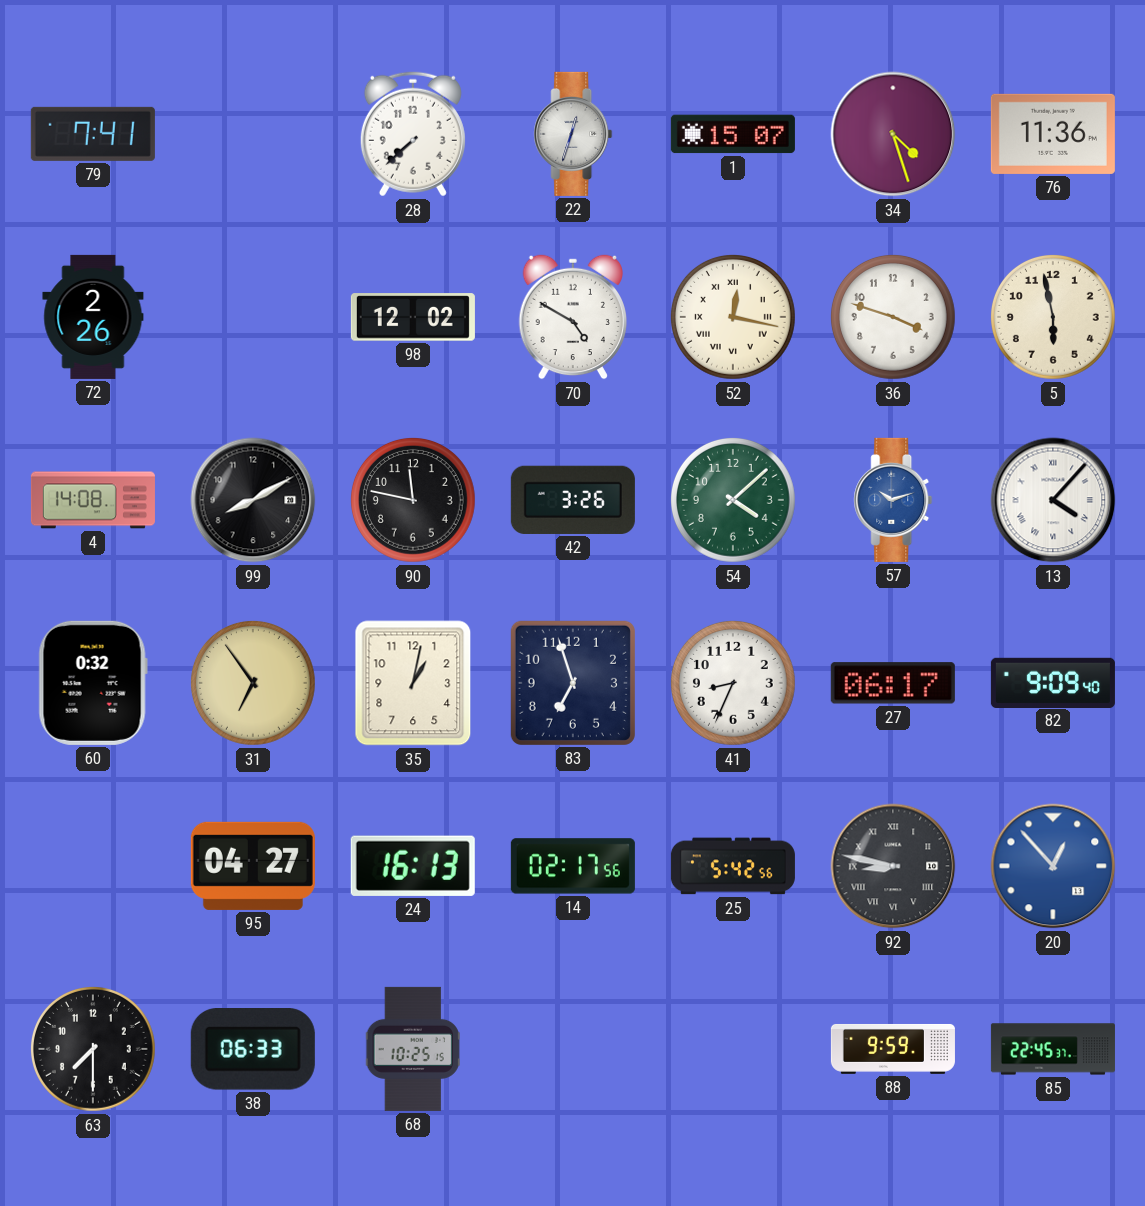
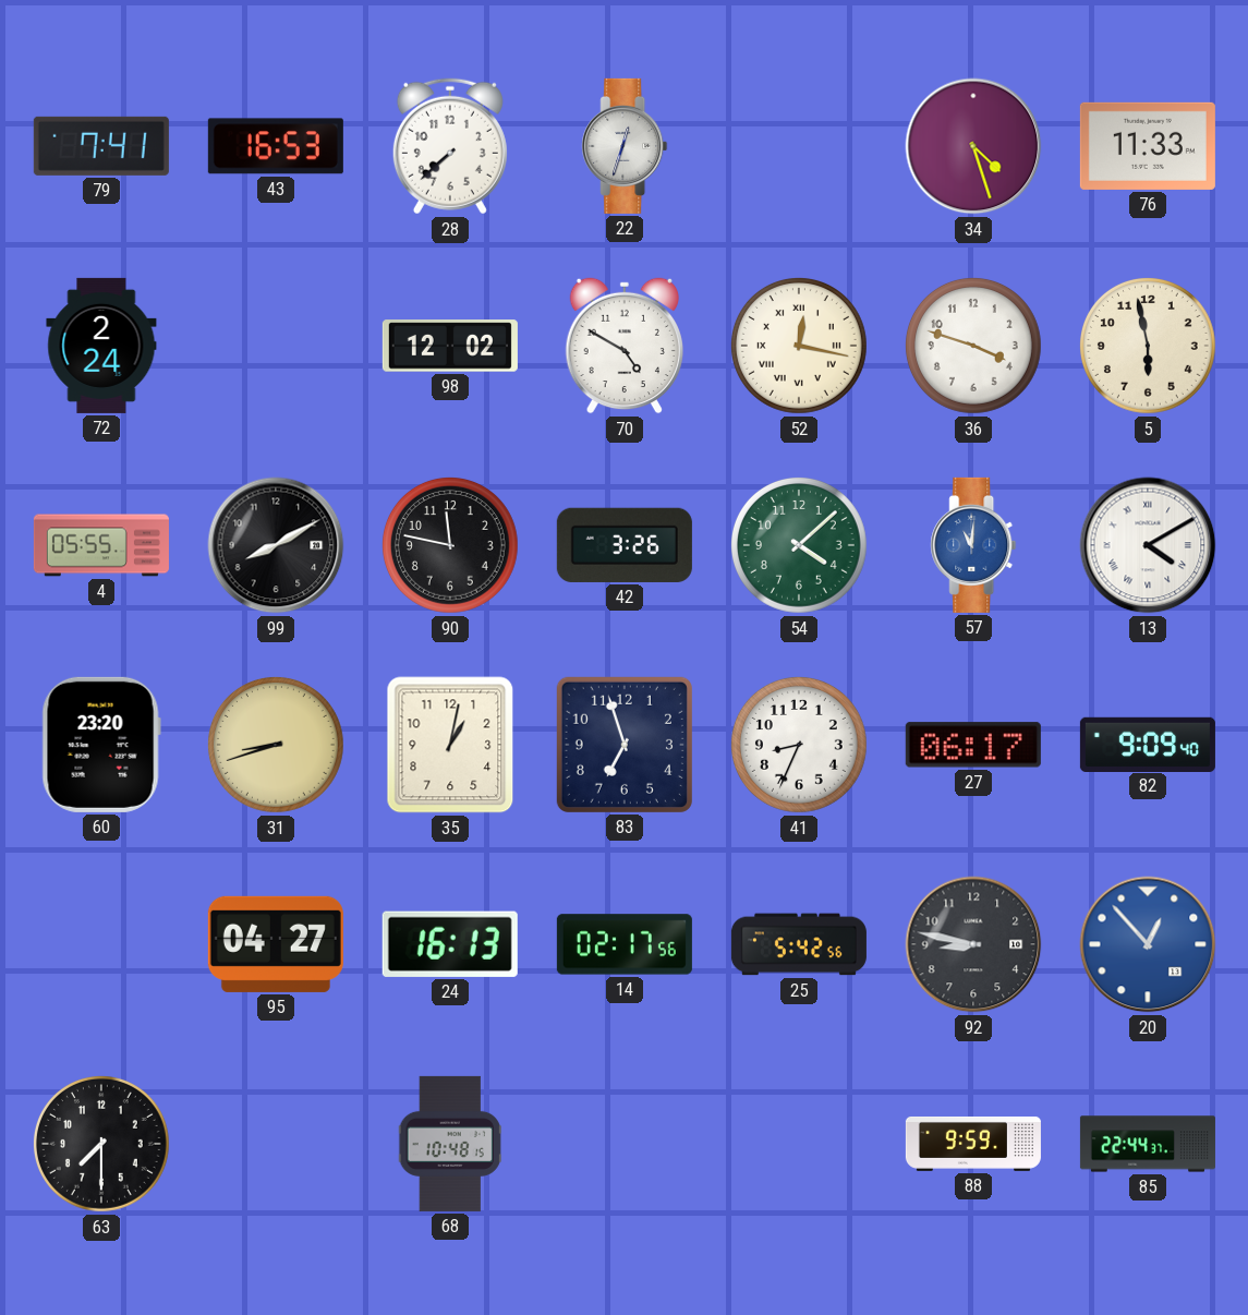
43: none -> 16:53
1: 15:07 -> none
76: 11:36 -> 11:33
72: 2:26 -> 2:24
4: 14:08 -> 05:55
57: 10:12 -> 11:01
13: 4:07 -> 4:10
60: 0:32 -> 23:20
31: 6:54 -> 8:42
92 numerals: Roman -> Arabic
38: 06:33 -> none
68: 10:25 -> 10:48
85: 22:45 -> 22:44
